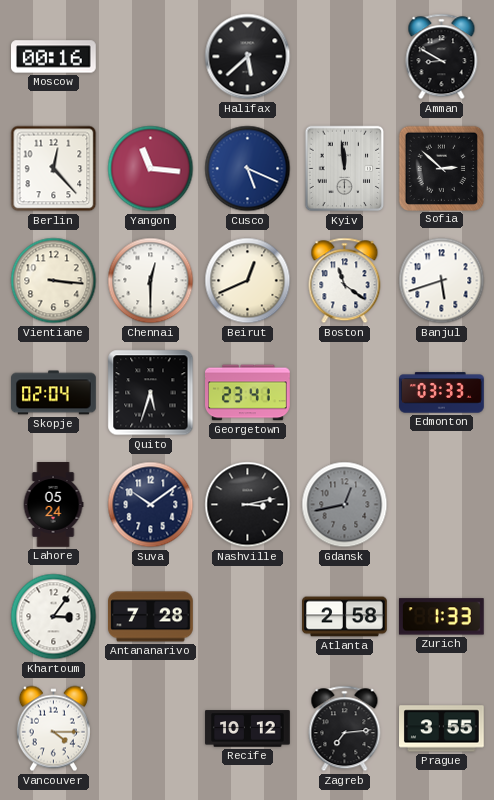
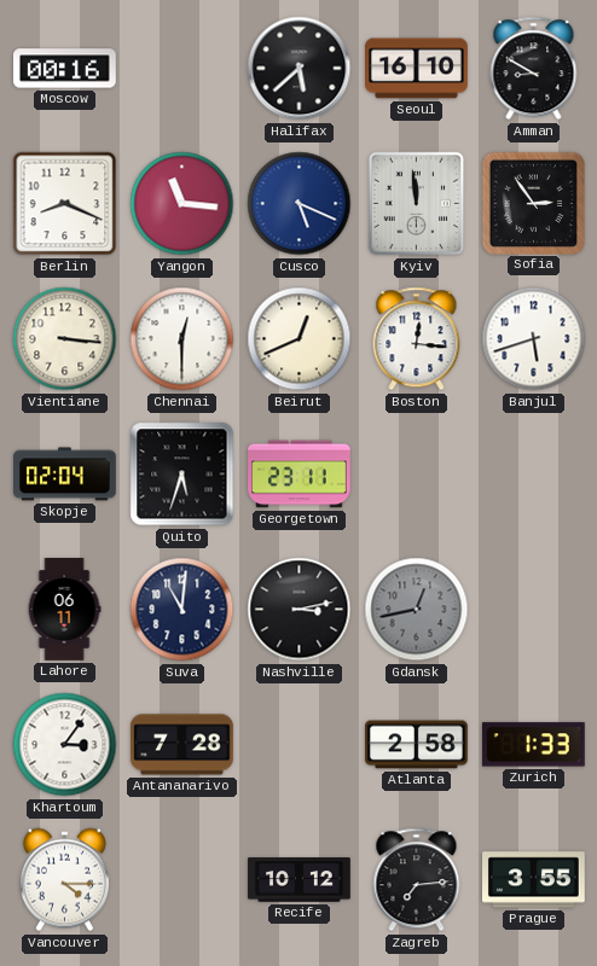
Seoul: none -> 16:10
Berlin: 12:23 -> 8:19
Sofia: 2:52 -> 2:54
Boston: 11:21 -> 12:16
Georgetown: 23:41 -> 23:11
Edmonton: 03:33 -> none
Lahore: 05:24 -> 06:11
Suva: 10:09 -> 11:01
